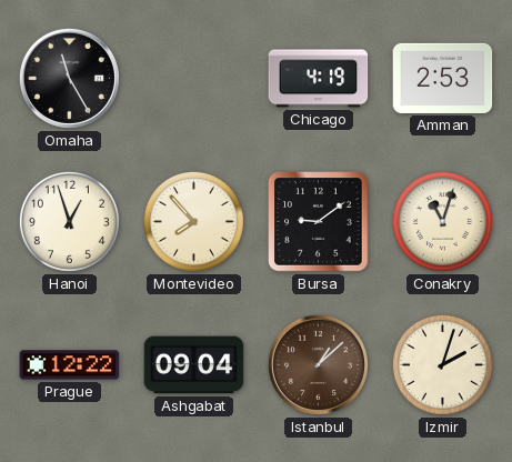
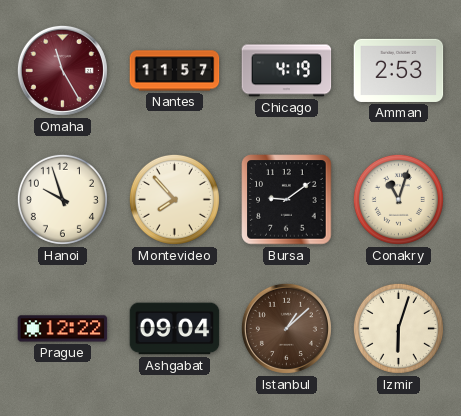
Omaha dial: black -> burgundy
Nantes: none -> 11:57
Hanoi: 12:57 -> 9:57
Izmir: 2:03 -> 6:03
